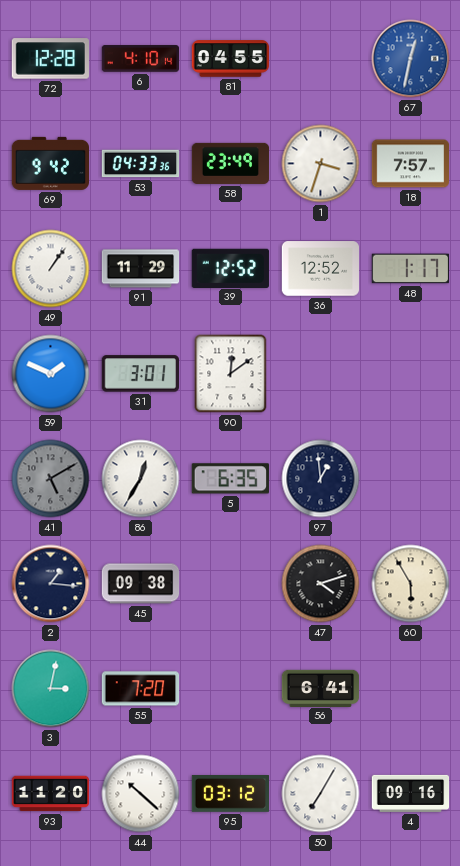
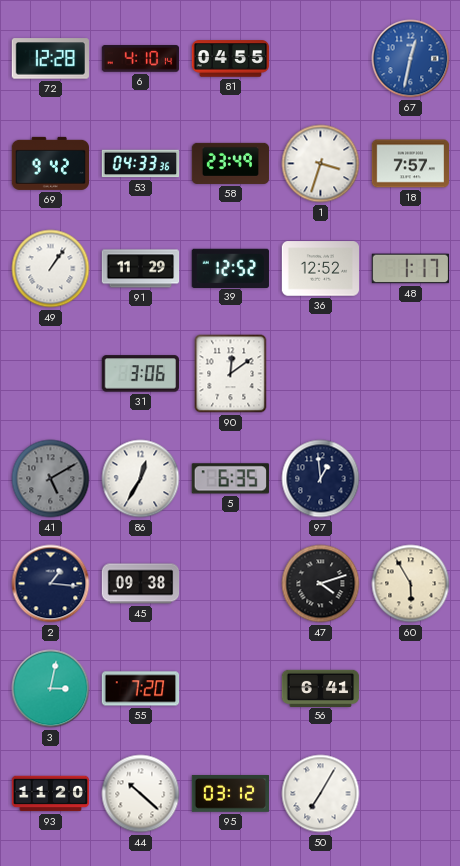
59: 1:49 -> none
31: 3:01 -> 3:06
4: 09:16 -> none
